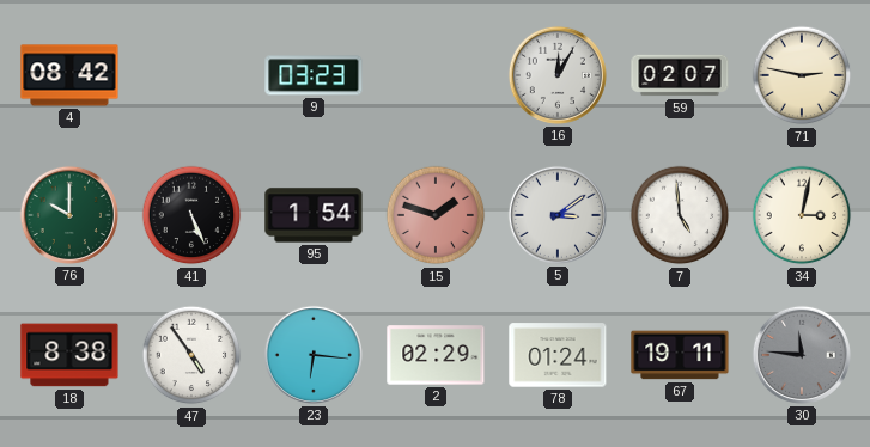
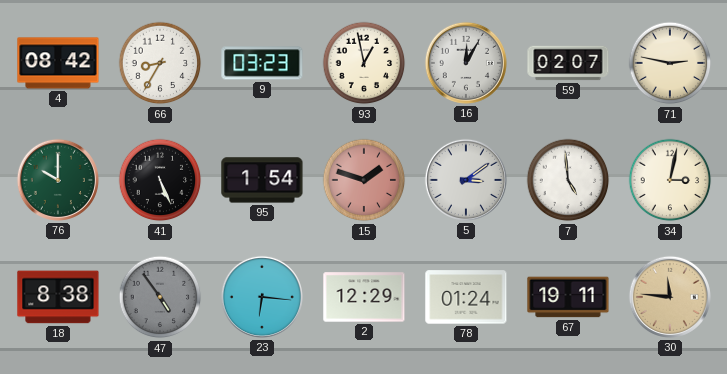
66: none -> 8:35
93: none -> 12:58
47 dial: white -> grey
2: 02:29 -> 12:29
30 dial: grey -> champagne
